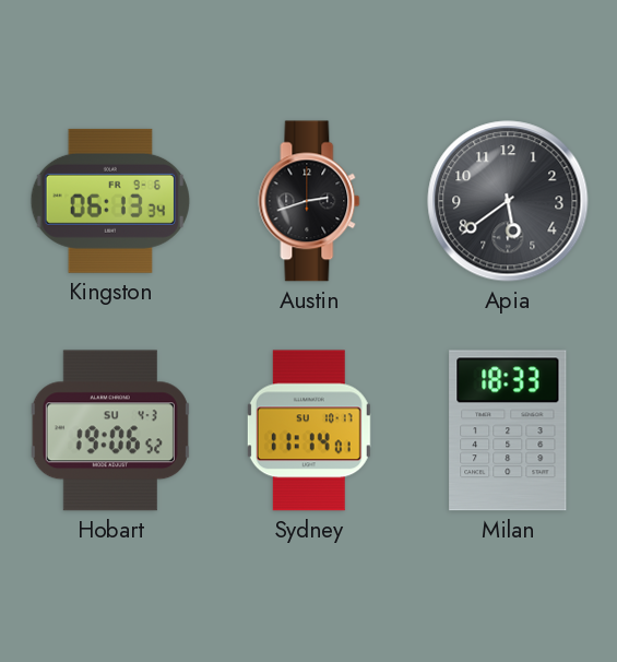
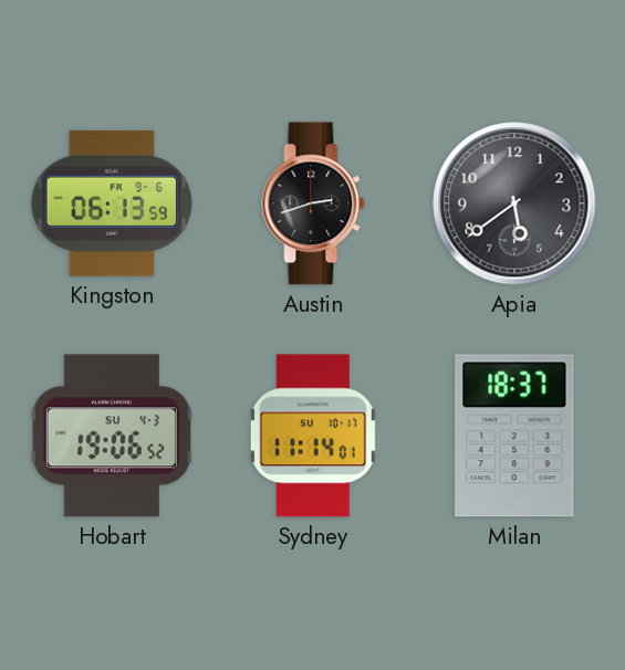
Kingston: 06:13:34 -> 06:13:59
Milan: 18:33 -> 18:37
